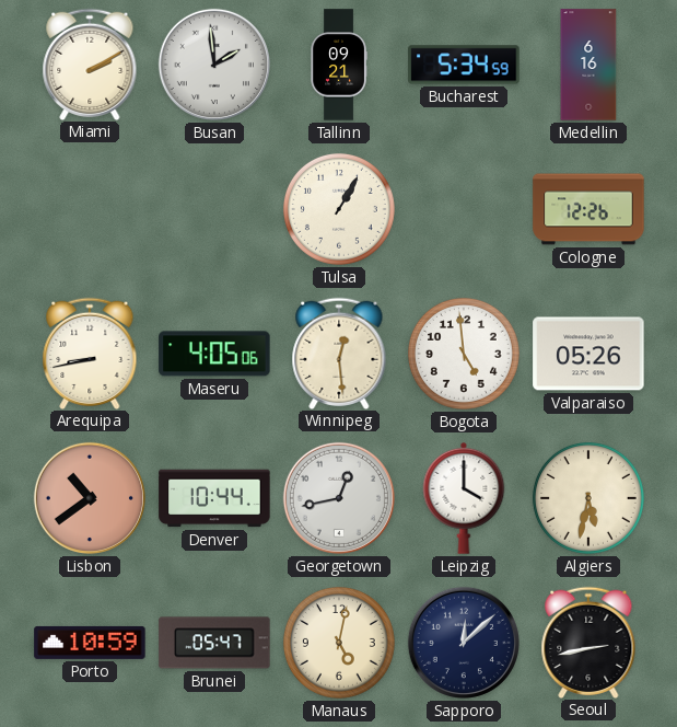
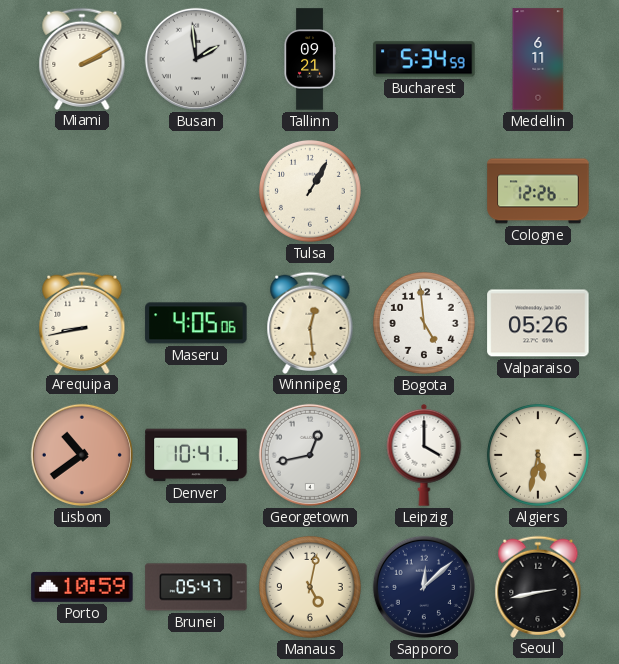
Medellin: 6:16 -> 6:11
Denver: 10:44 -> 10:41
